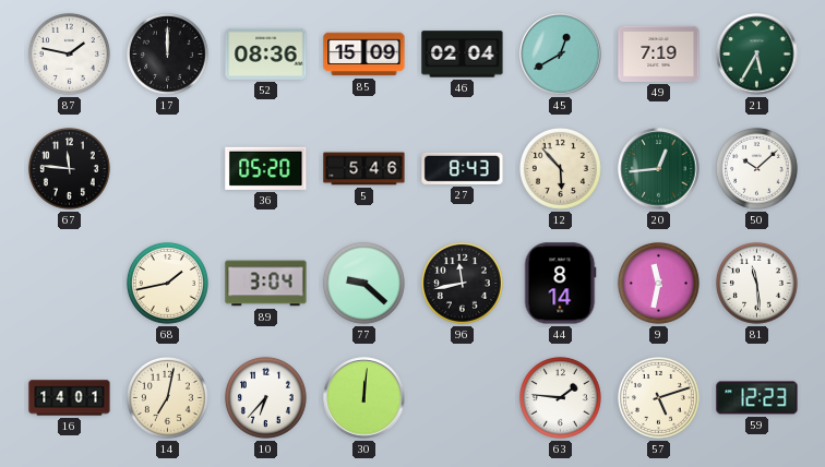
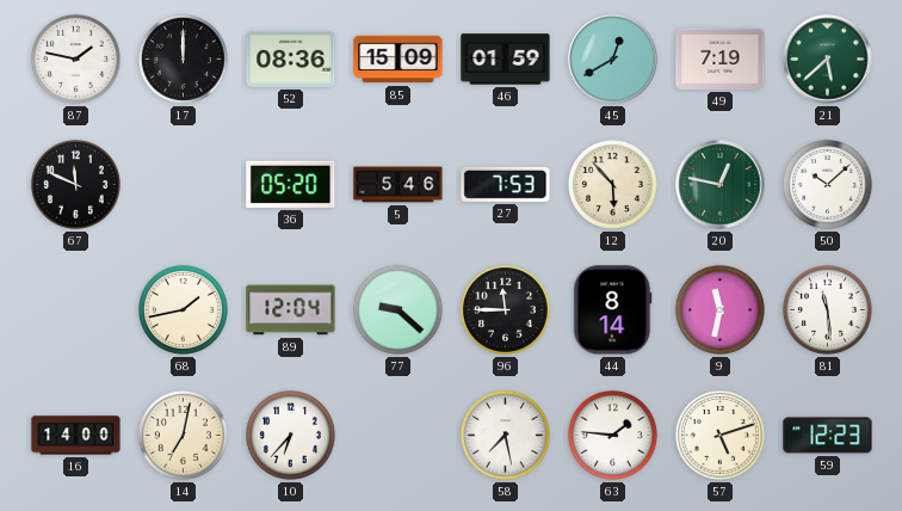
46: 02:04 -> 01:59
21: 5:35 -> 5:38
67: 11:46 -> 11:49
27: 8:43 -> 7:53
20: 12:44 -> 12:47
89: 3:04 -> 12:04
96: 11:43 -> 11:45
16: 14:01 -> 14:00
30: 12:01 -> none
58: none -> 7:28
